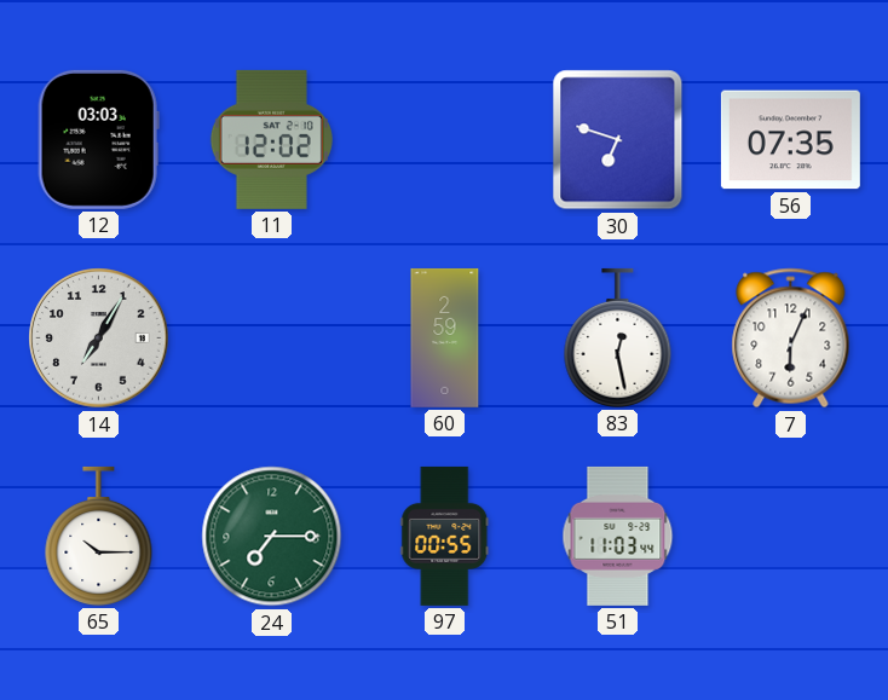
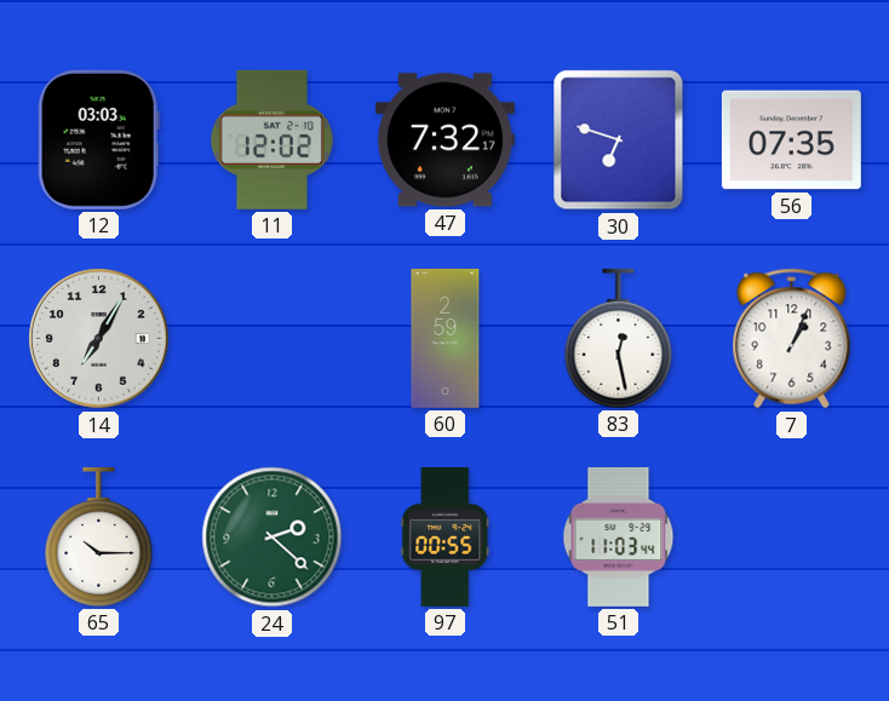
47: none -> 7:32
7: 6:04 -> 1:04
24: 7:15 -> 2:22
